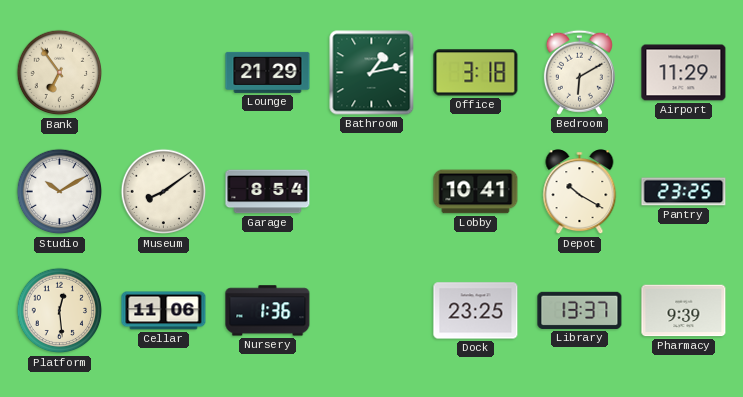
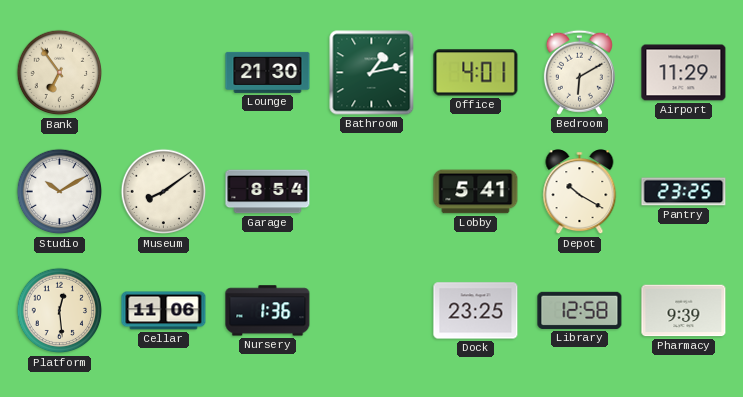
Lounge: 21:29 -> 21:30
Office: 3:18 -> 4:01
Lobby: 10:41 -> 5:41
Library: 13:37 -> 12:58
